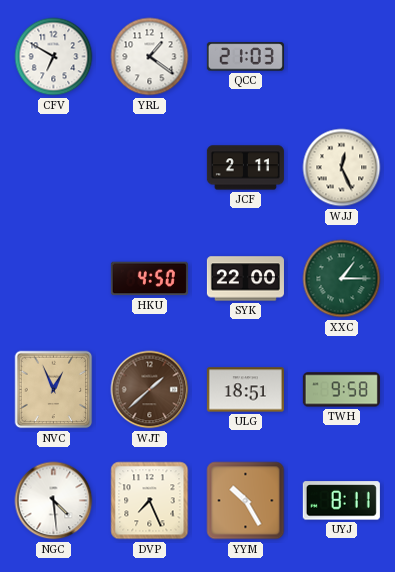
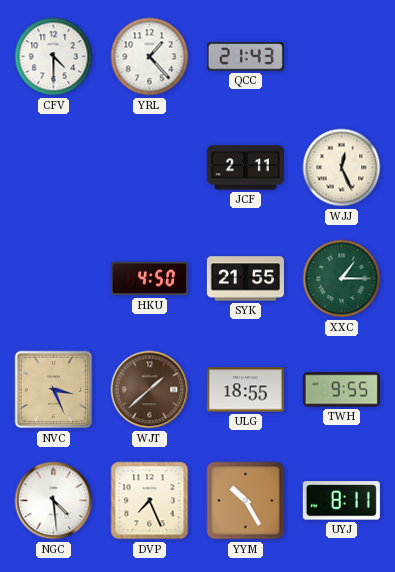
CFV: 6:50 -> 4:30
YRL: 1:21 -> 1:23
QCC: 21:03 -> 21:43
SYK: 22:00 -> 21:55
NVC: 12:56 -> 3:26
ULG: 18:51 -> 18:55
TWH: 9:58 -> 9:55
